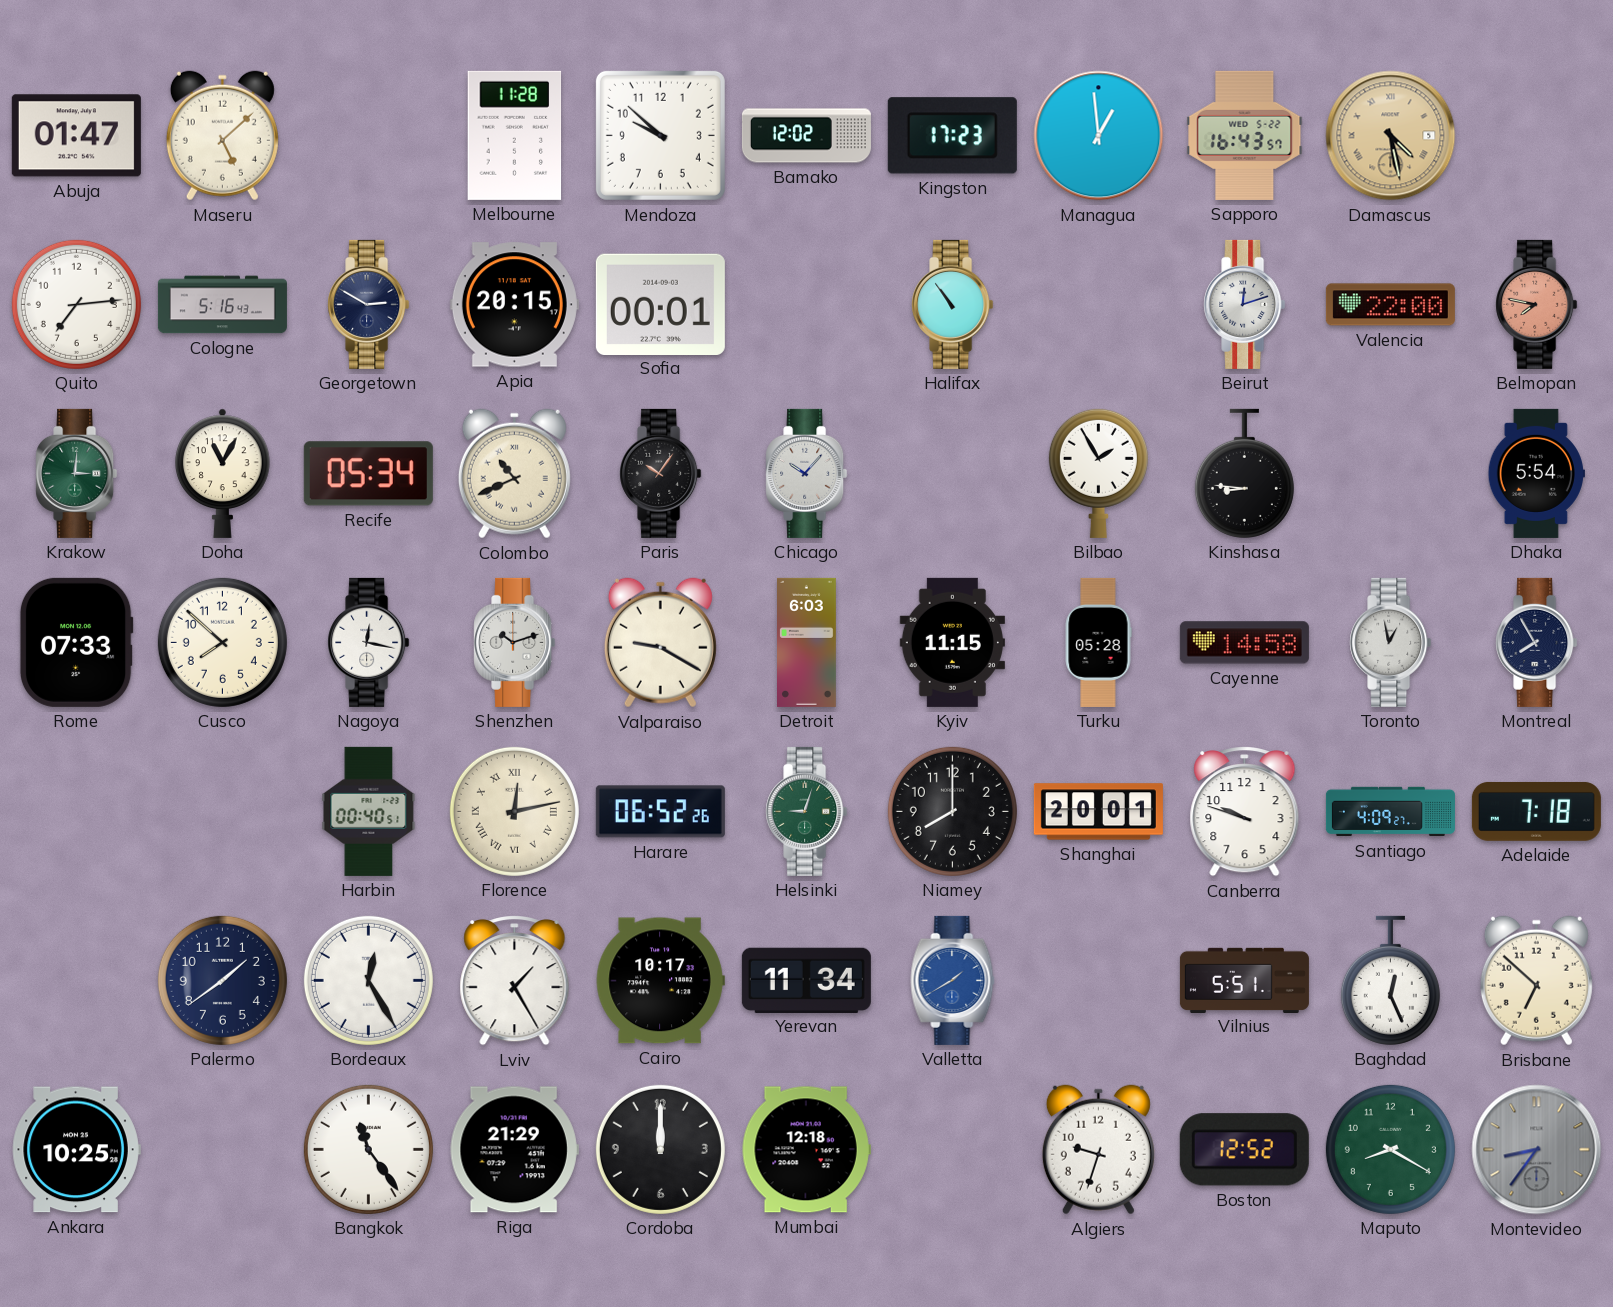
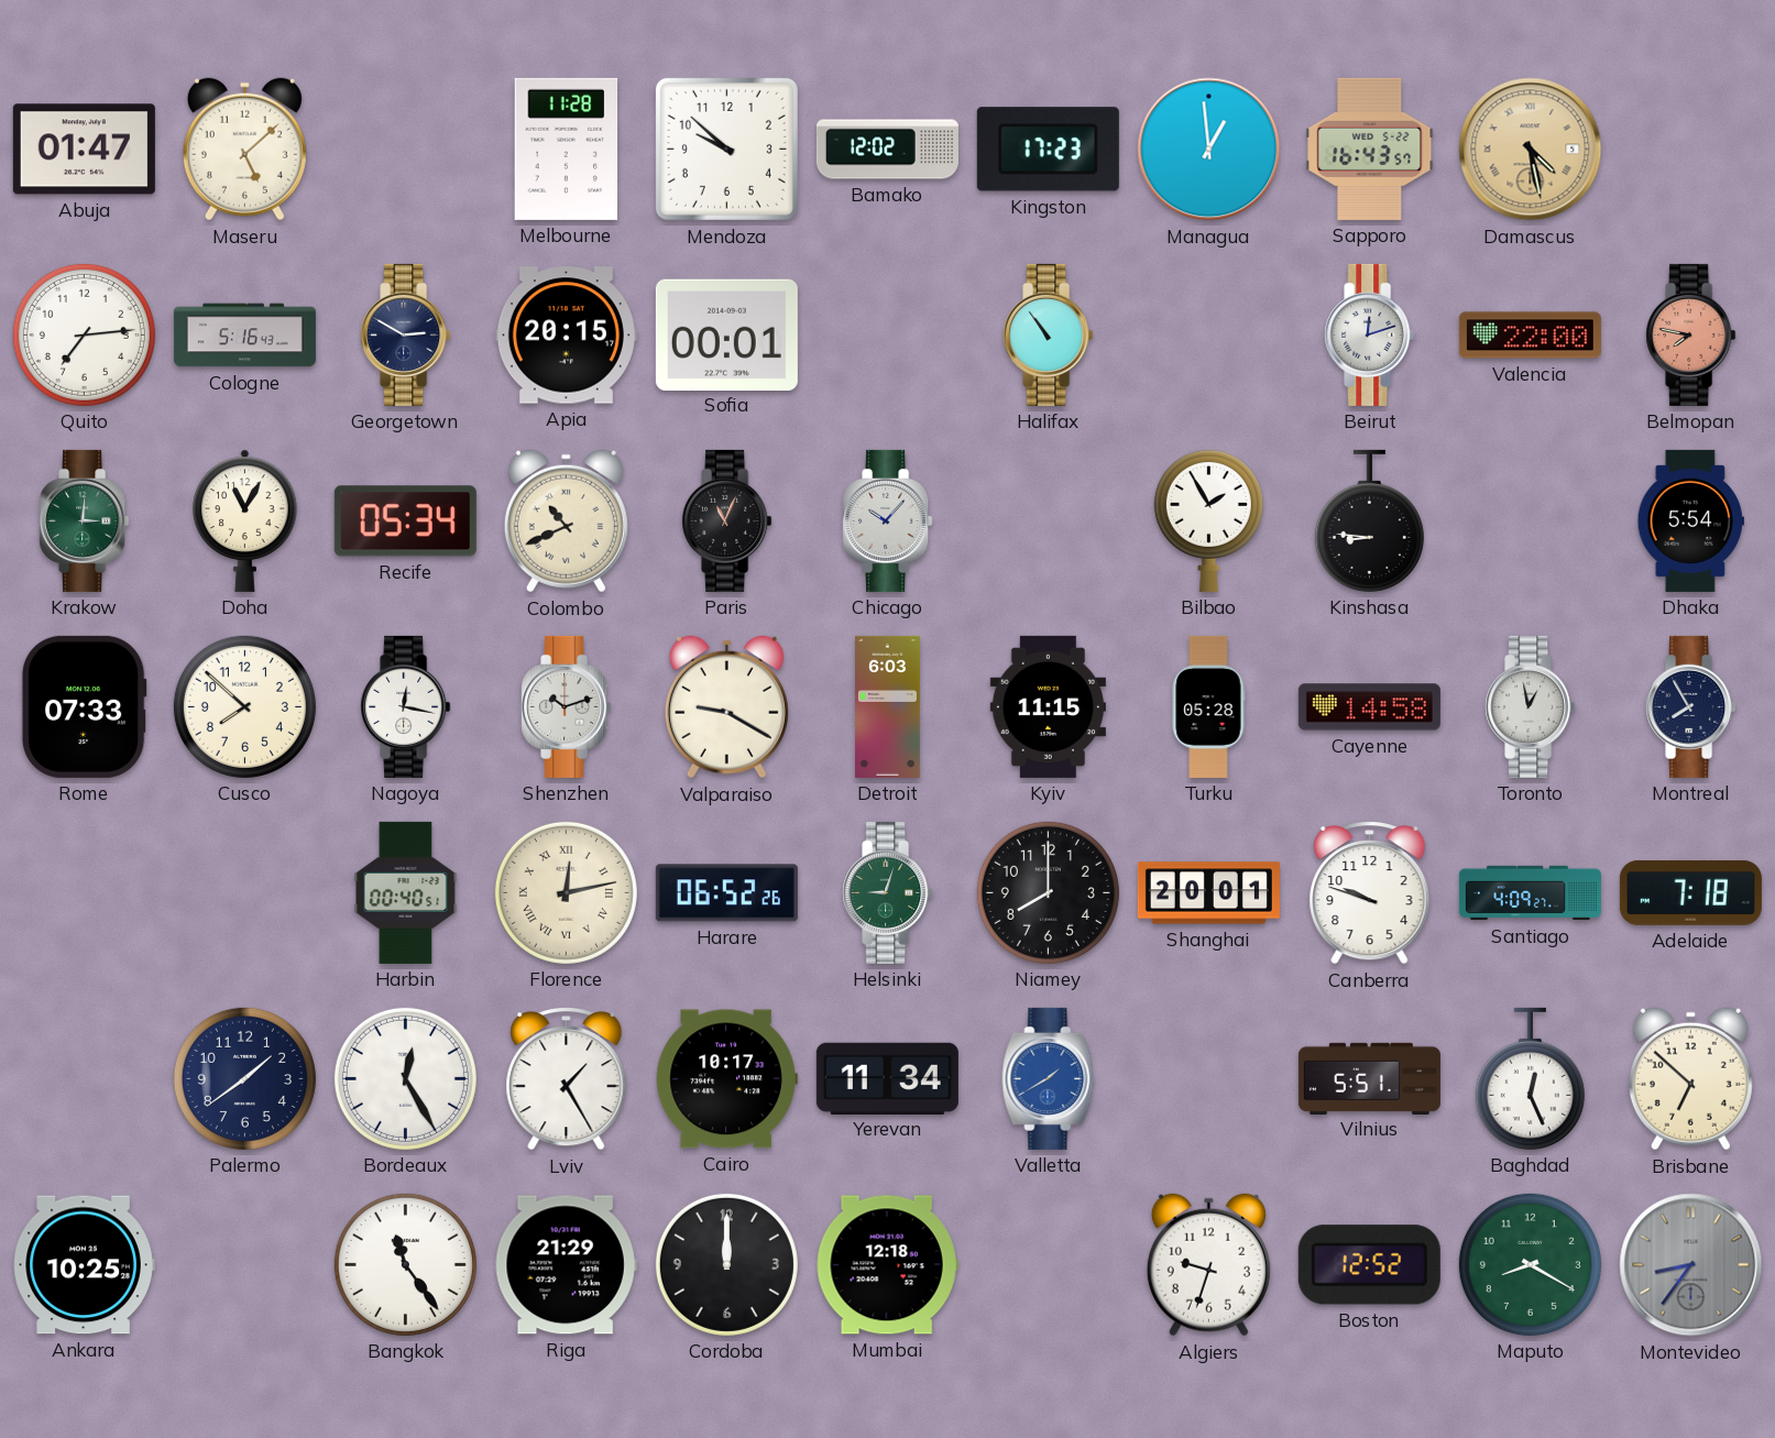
Paris: 10:06 -> 11:04
